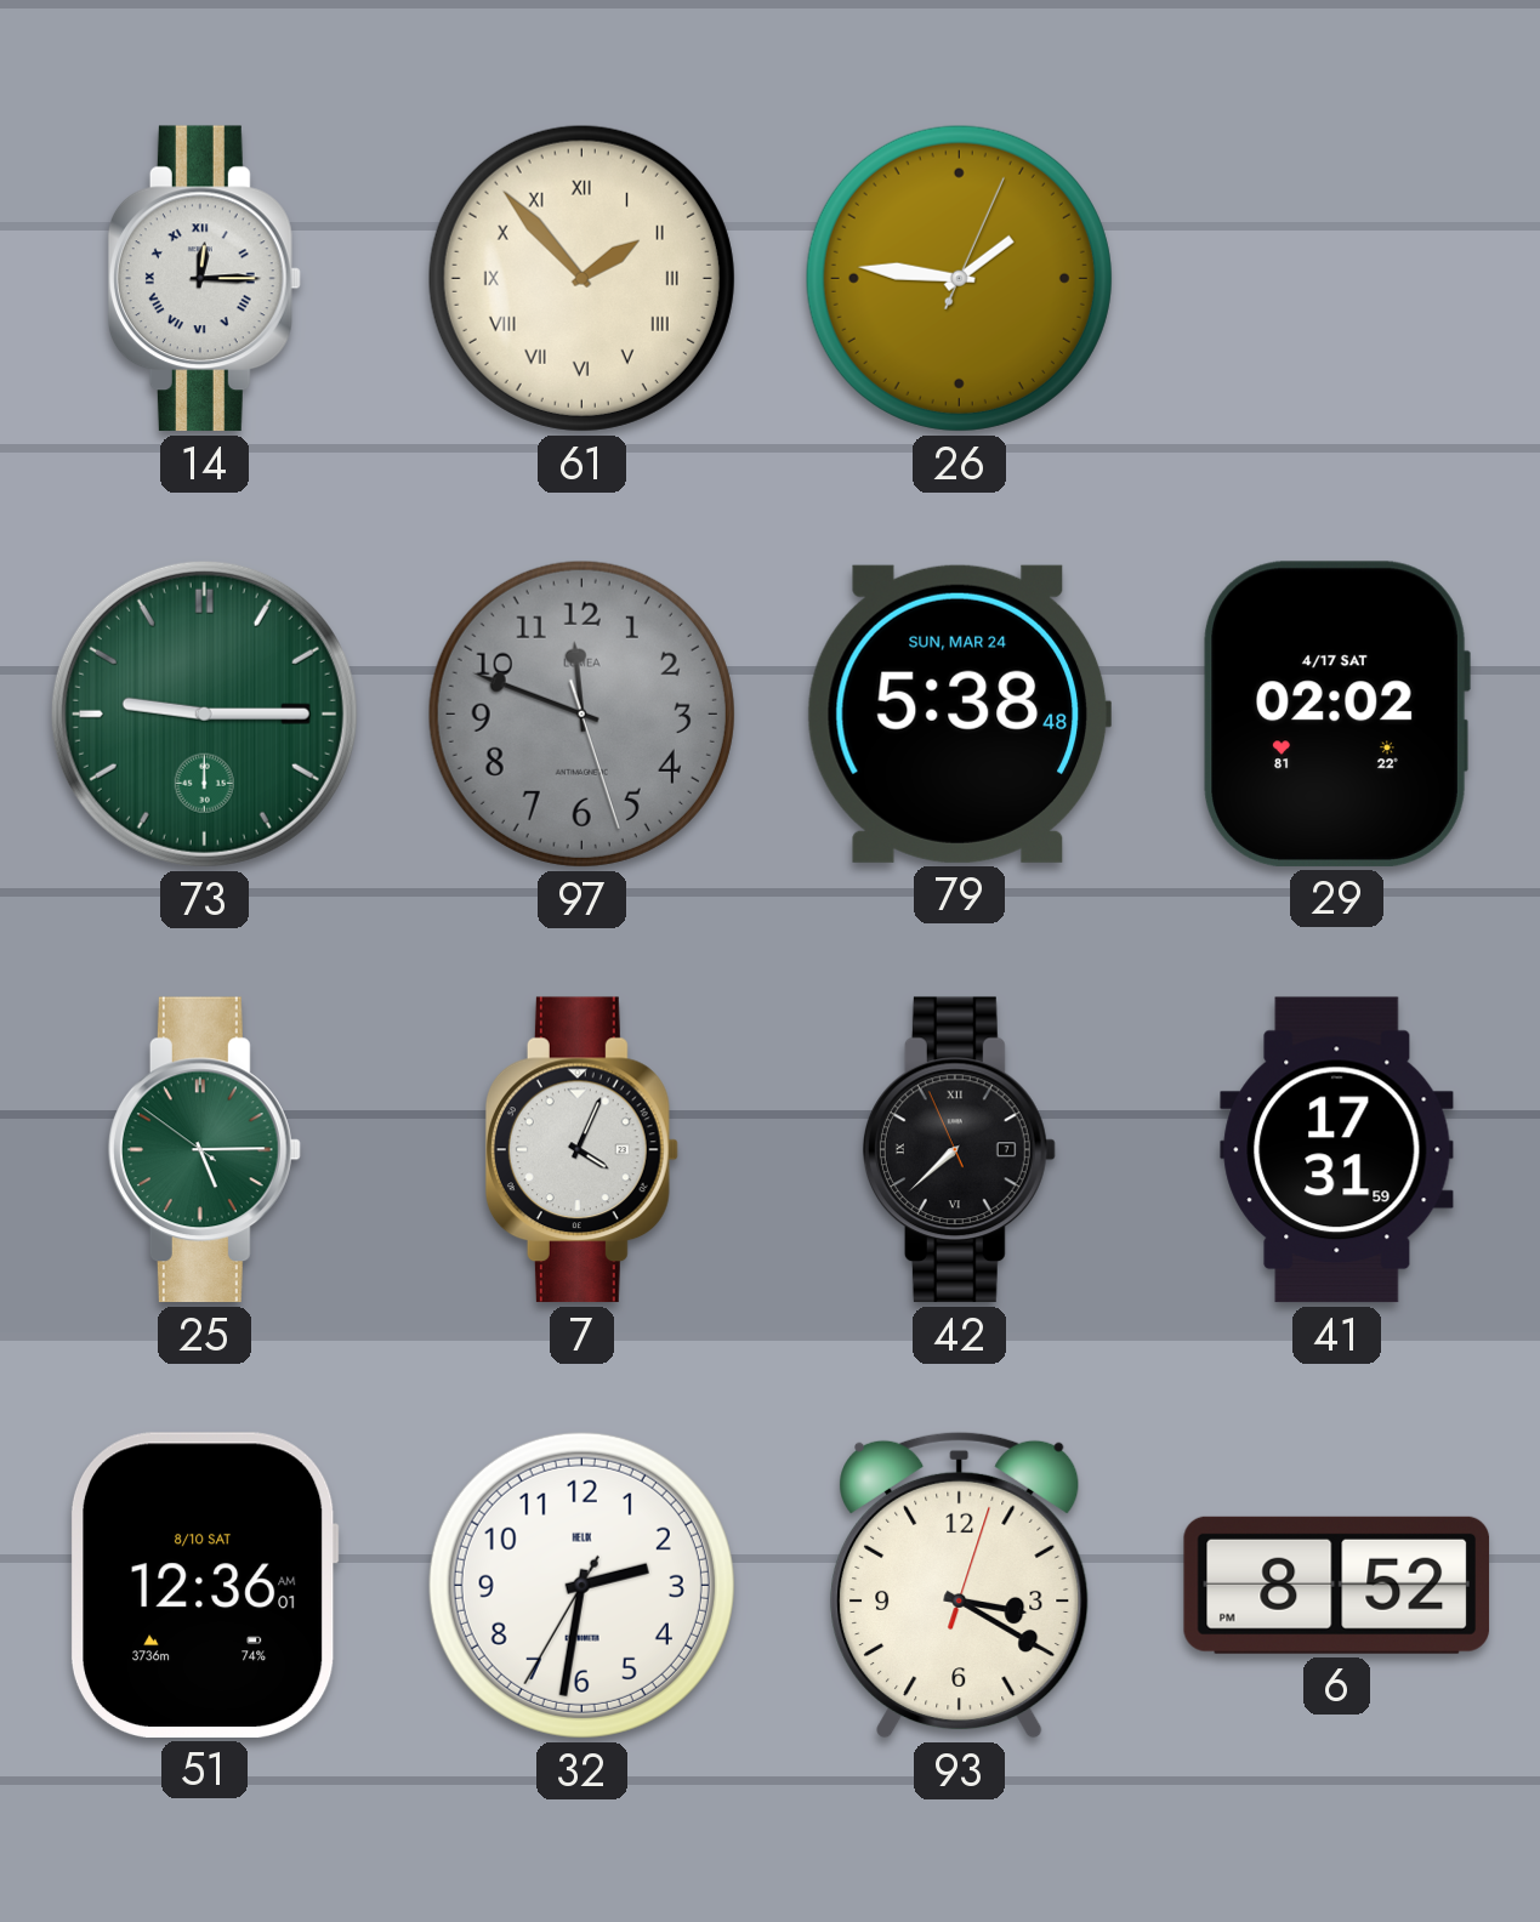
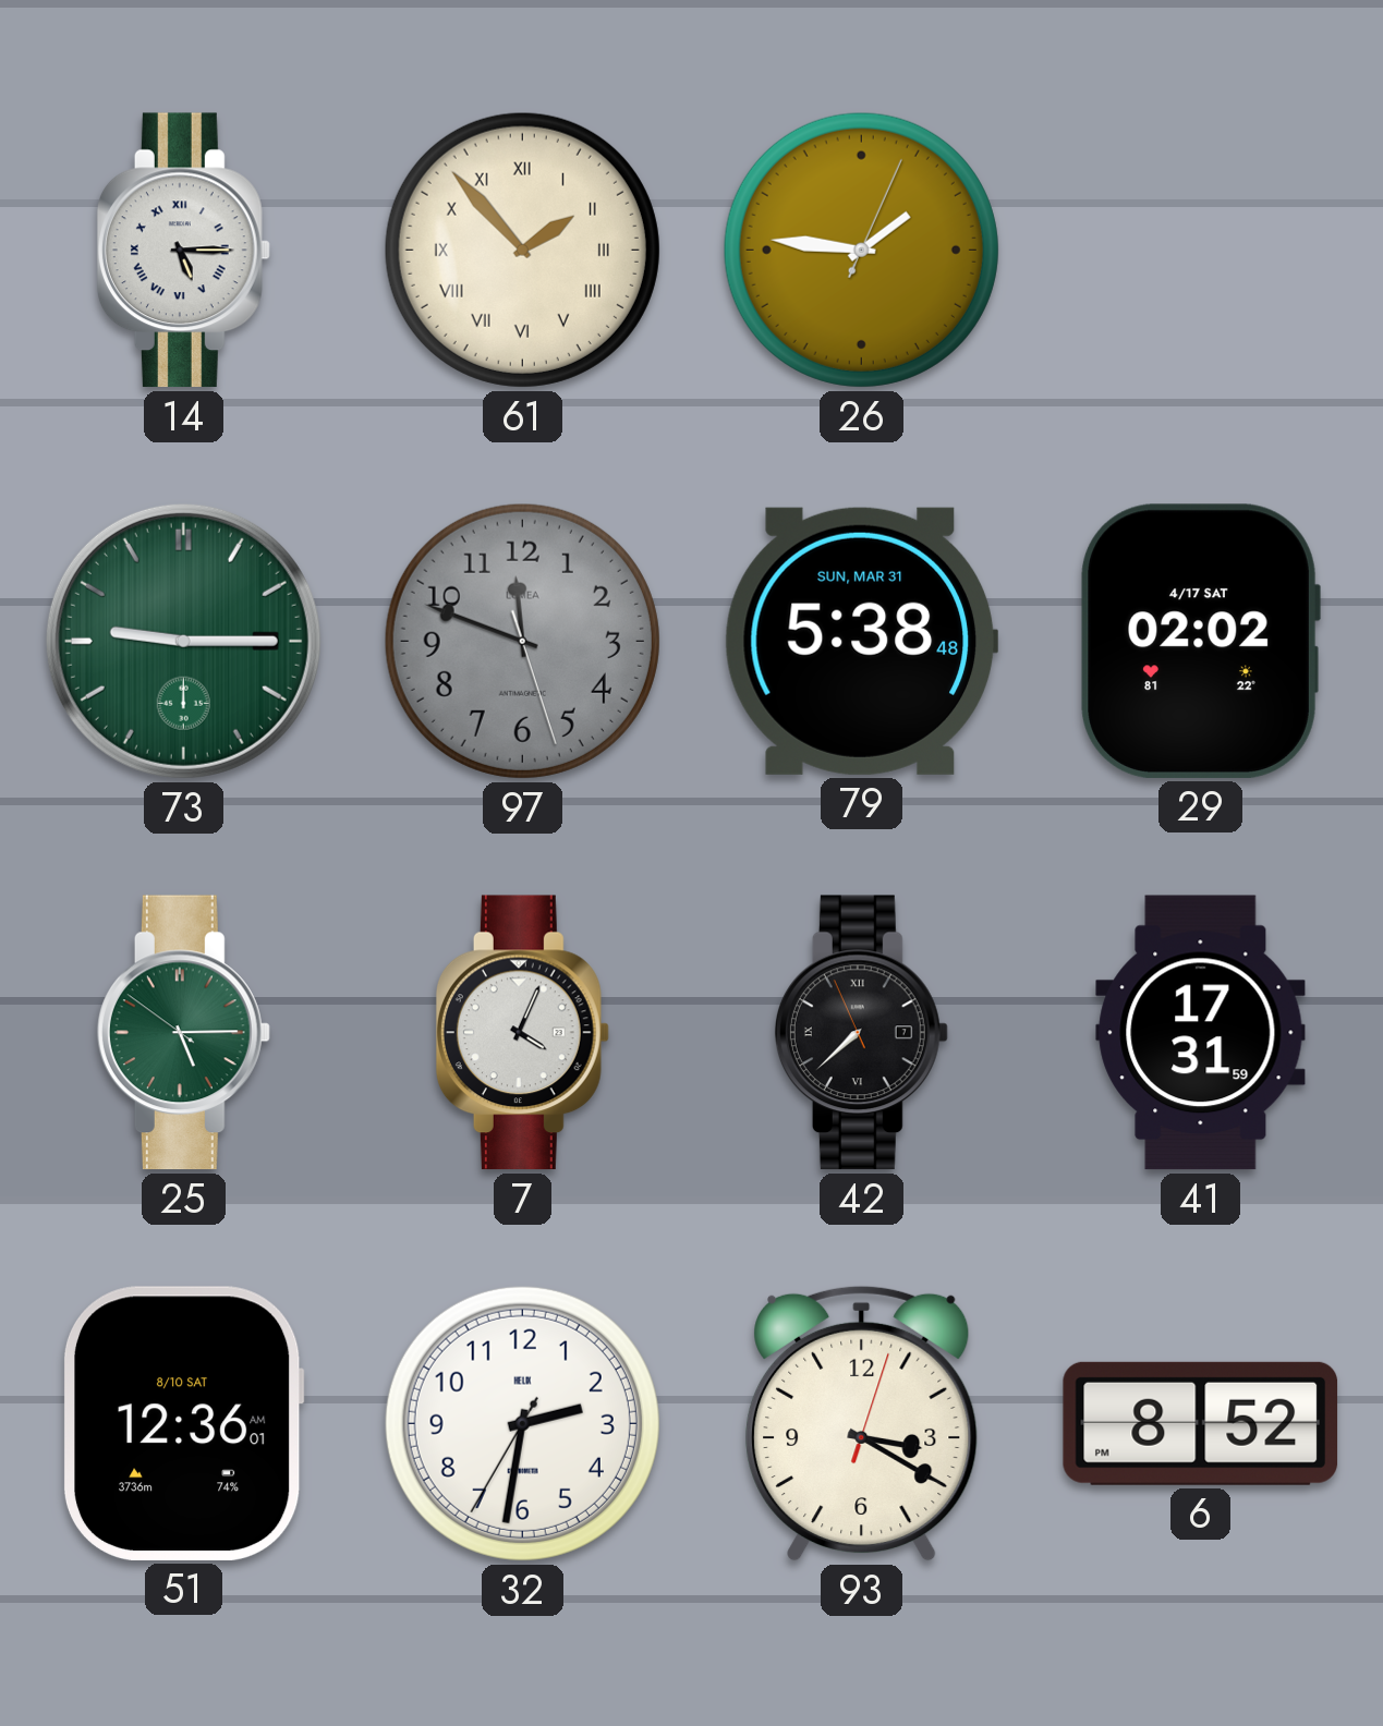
14: 12:15 -> 5:15
79 date: SUN, MAR 24 -> SUN, MAR 31
